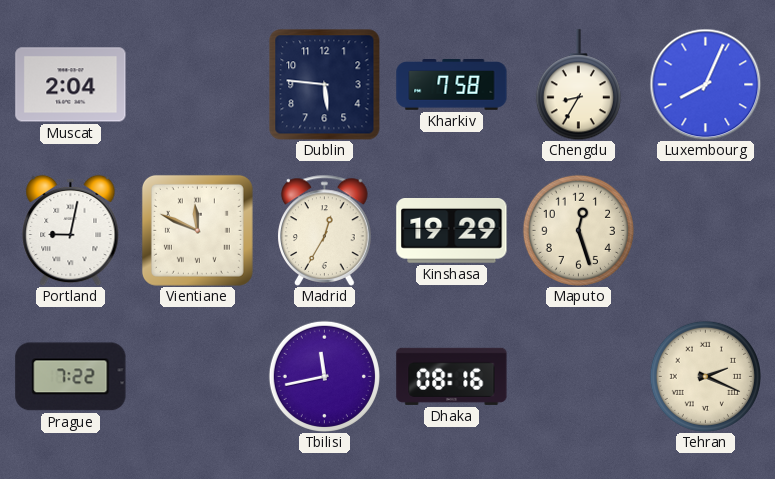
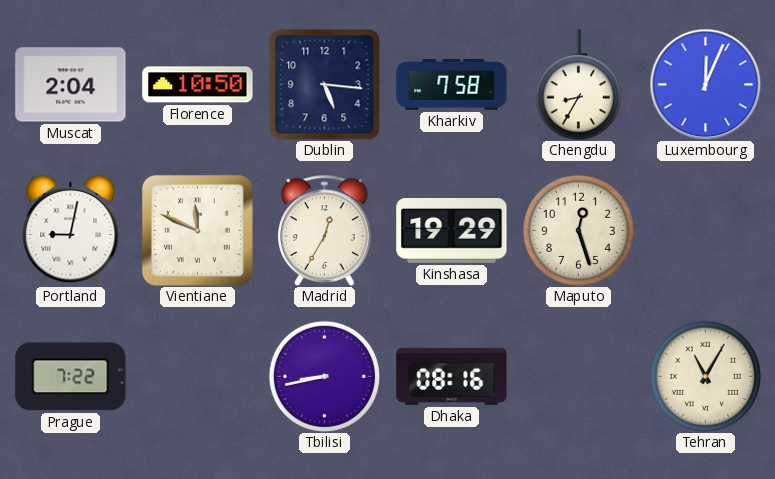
Florence: none -> 10:50
Dublin: 5:46 -> 5:16
Luxembourg: 8:04 -> 12:04
Tbilisi: 11:43 -> 8:43
Tehran: 2:19 -> 11:05
